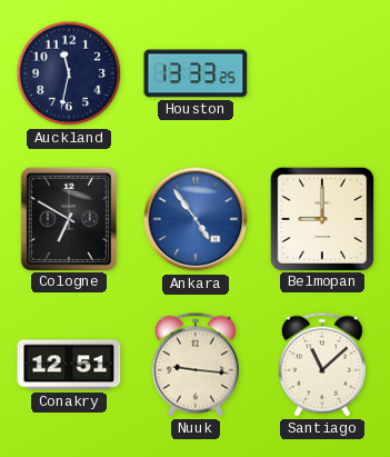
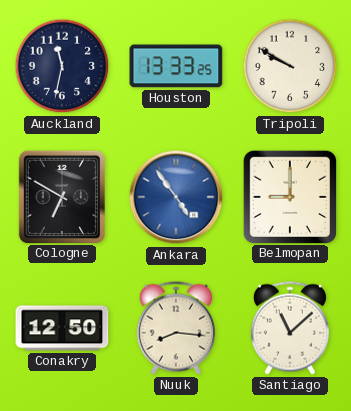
Tripoli: none -> 9:50
Conakry: 12:51 -> 12:50
Nuuk: 9:16 -> 8:16
